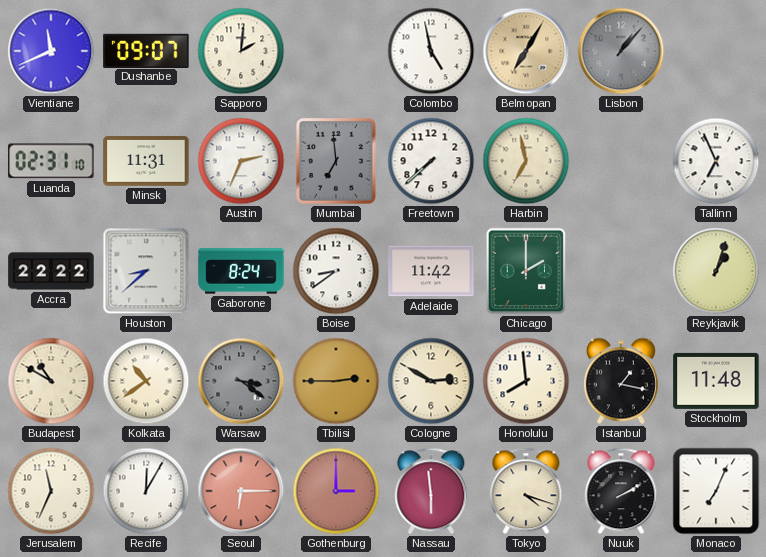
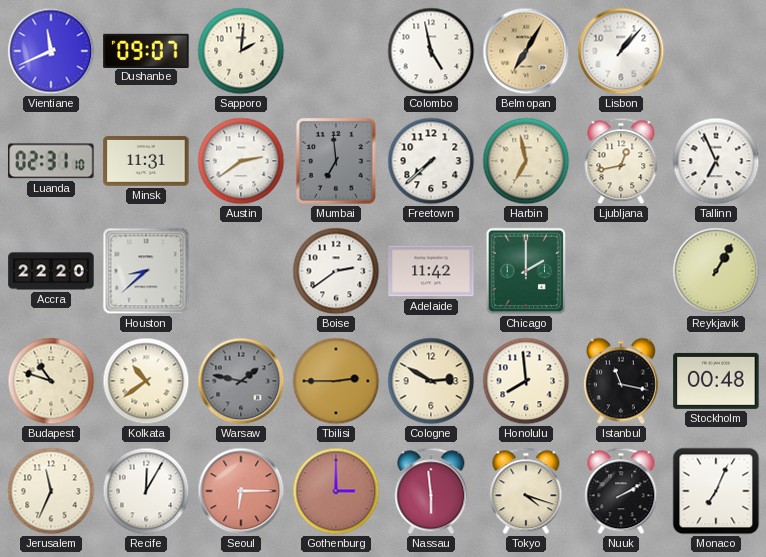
Lisbon dial: grey -> white
Austin: 2:34 -> 2:39
Ljubljana: none -> 12:43
Accra: 22:22 -> 22:20
Gaborone: 8:24 -> none
Boise: 8:39 -> 2:39
Reykjavik: 1:03 -> 1:05
Budapest: 10:50 -> 10:48
Warsaw: 3:21 -> 1:47
Istanbul: 1:17 -> 11:17
Stockholm: 11:48 -> 00:48
